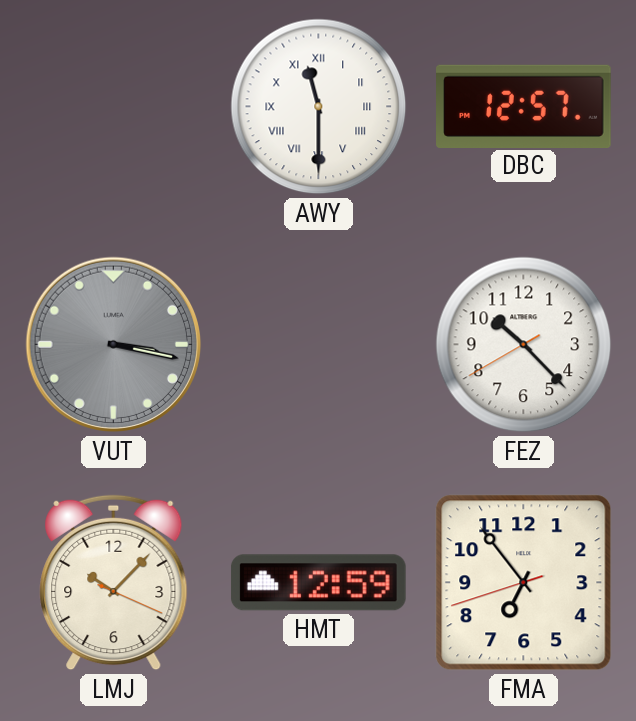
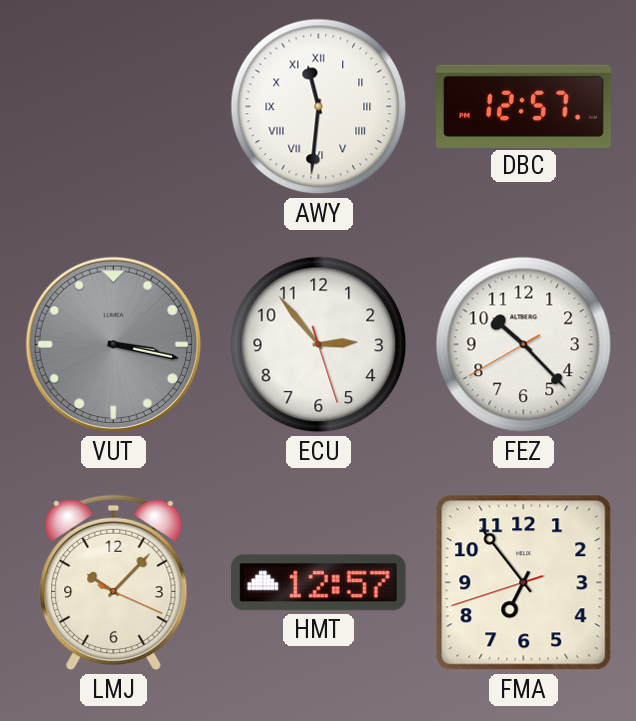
AWY: 11:30 -> 11:31
ECU: none -> 2:53
HMT: 12:59 -> 12:57
